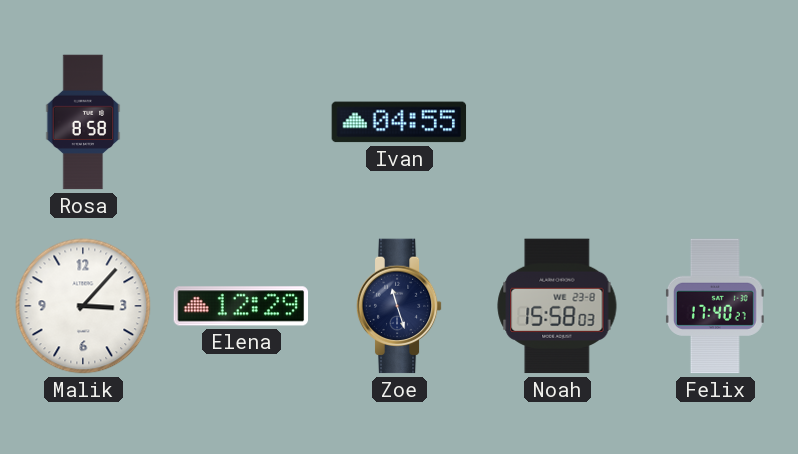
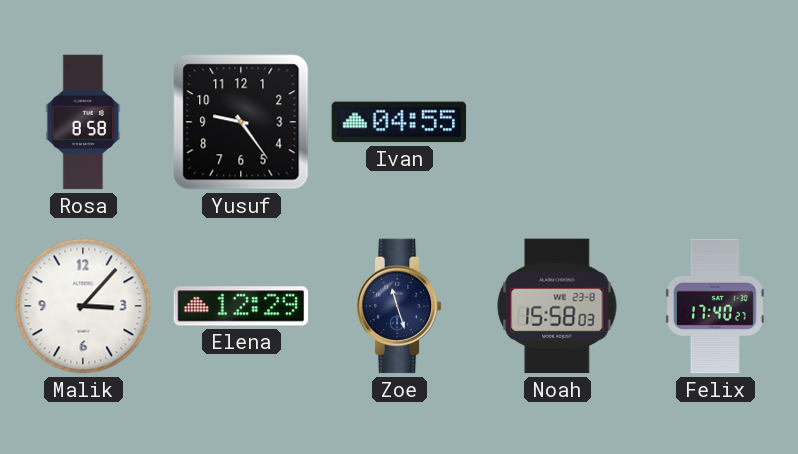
Yusuf: none -> 9:24
